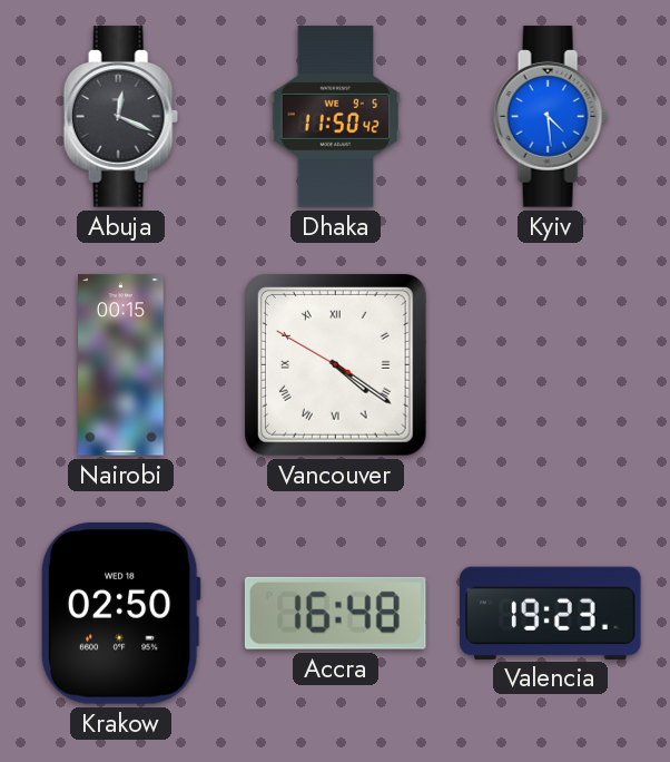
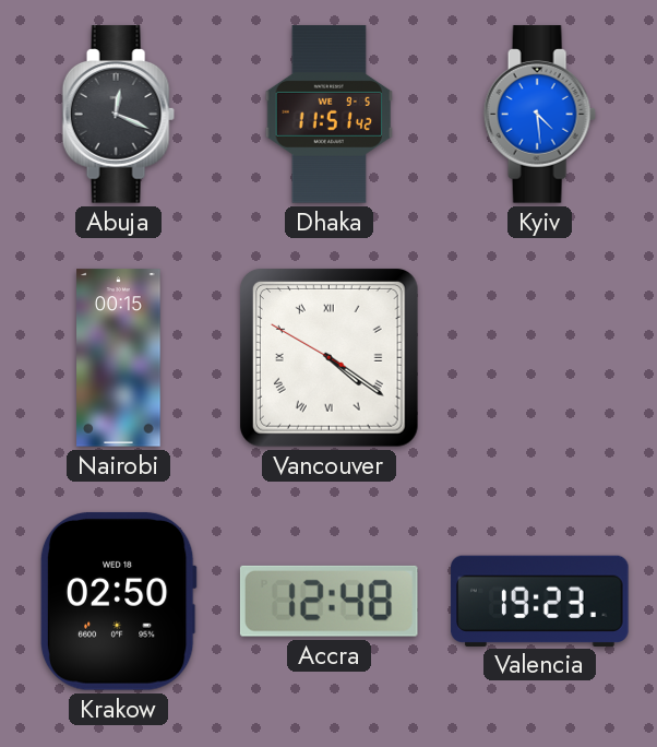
Dhaka: 11:50 -> 11:51
Accra: 16:48 -> 12:48
